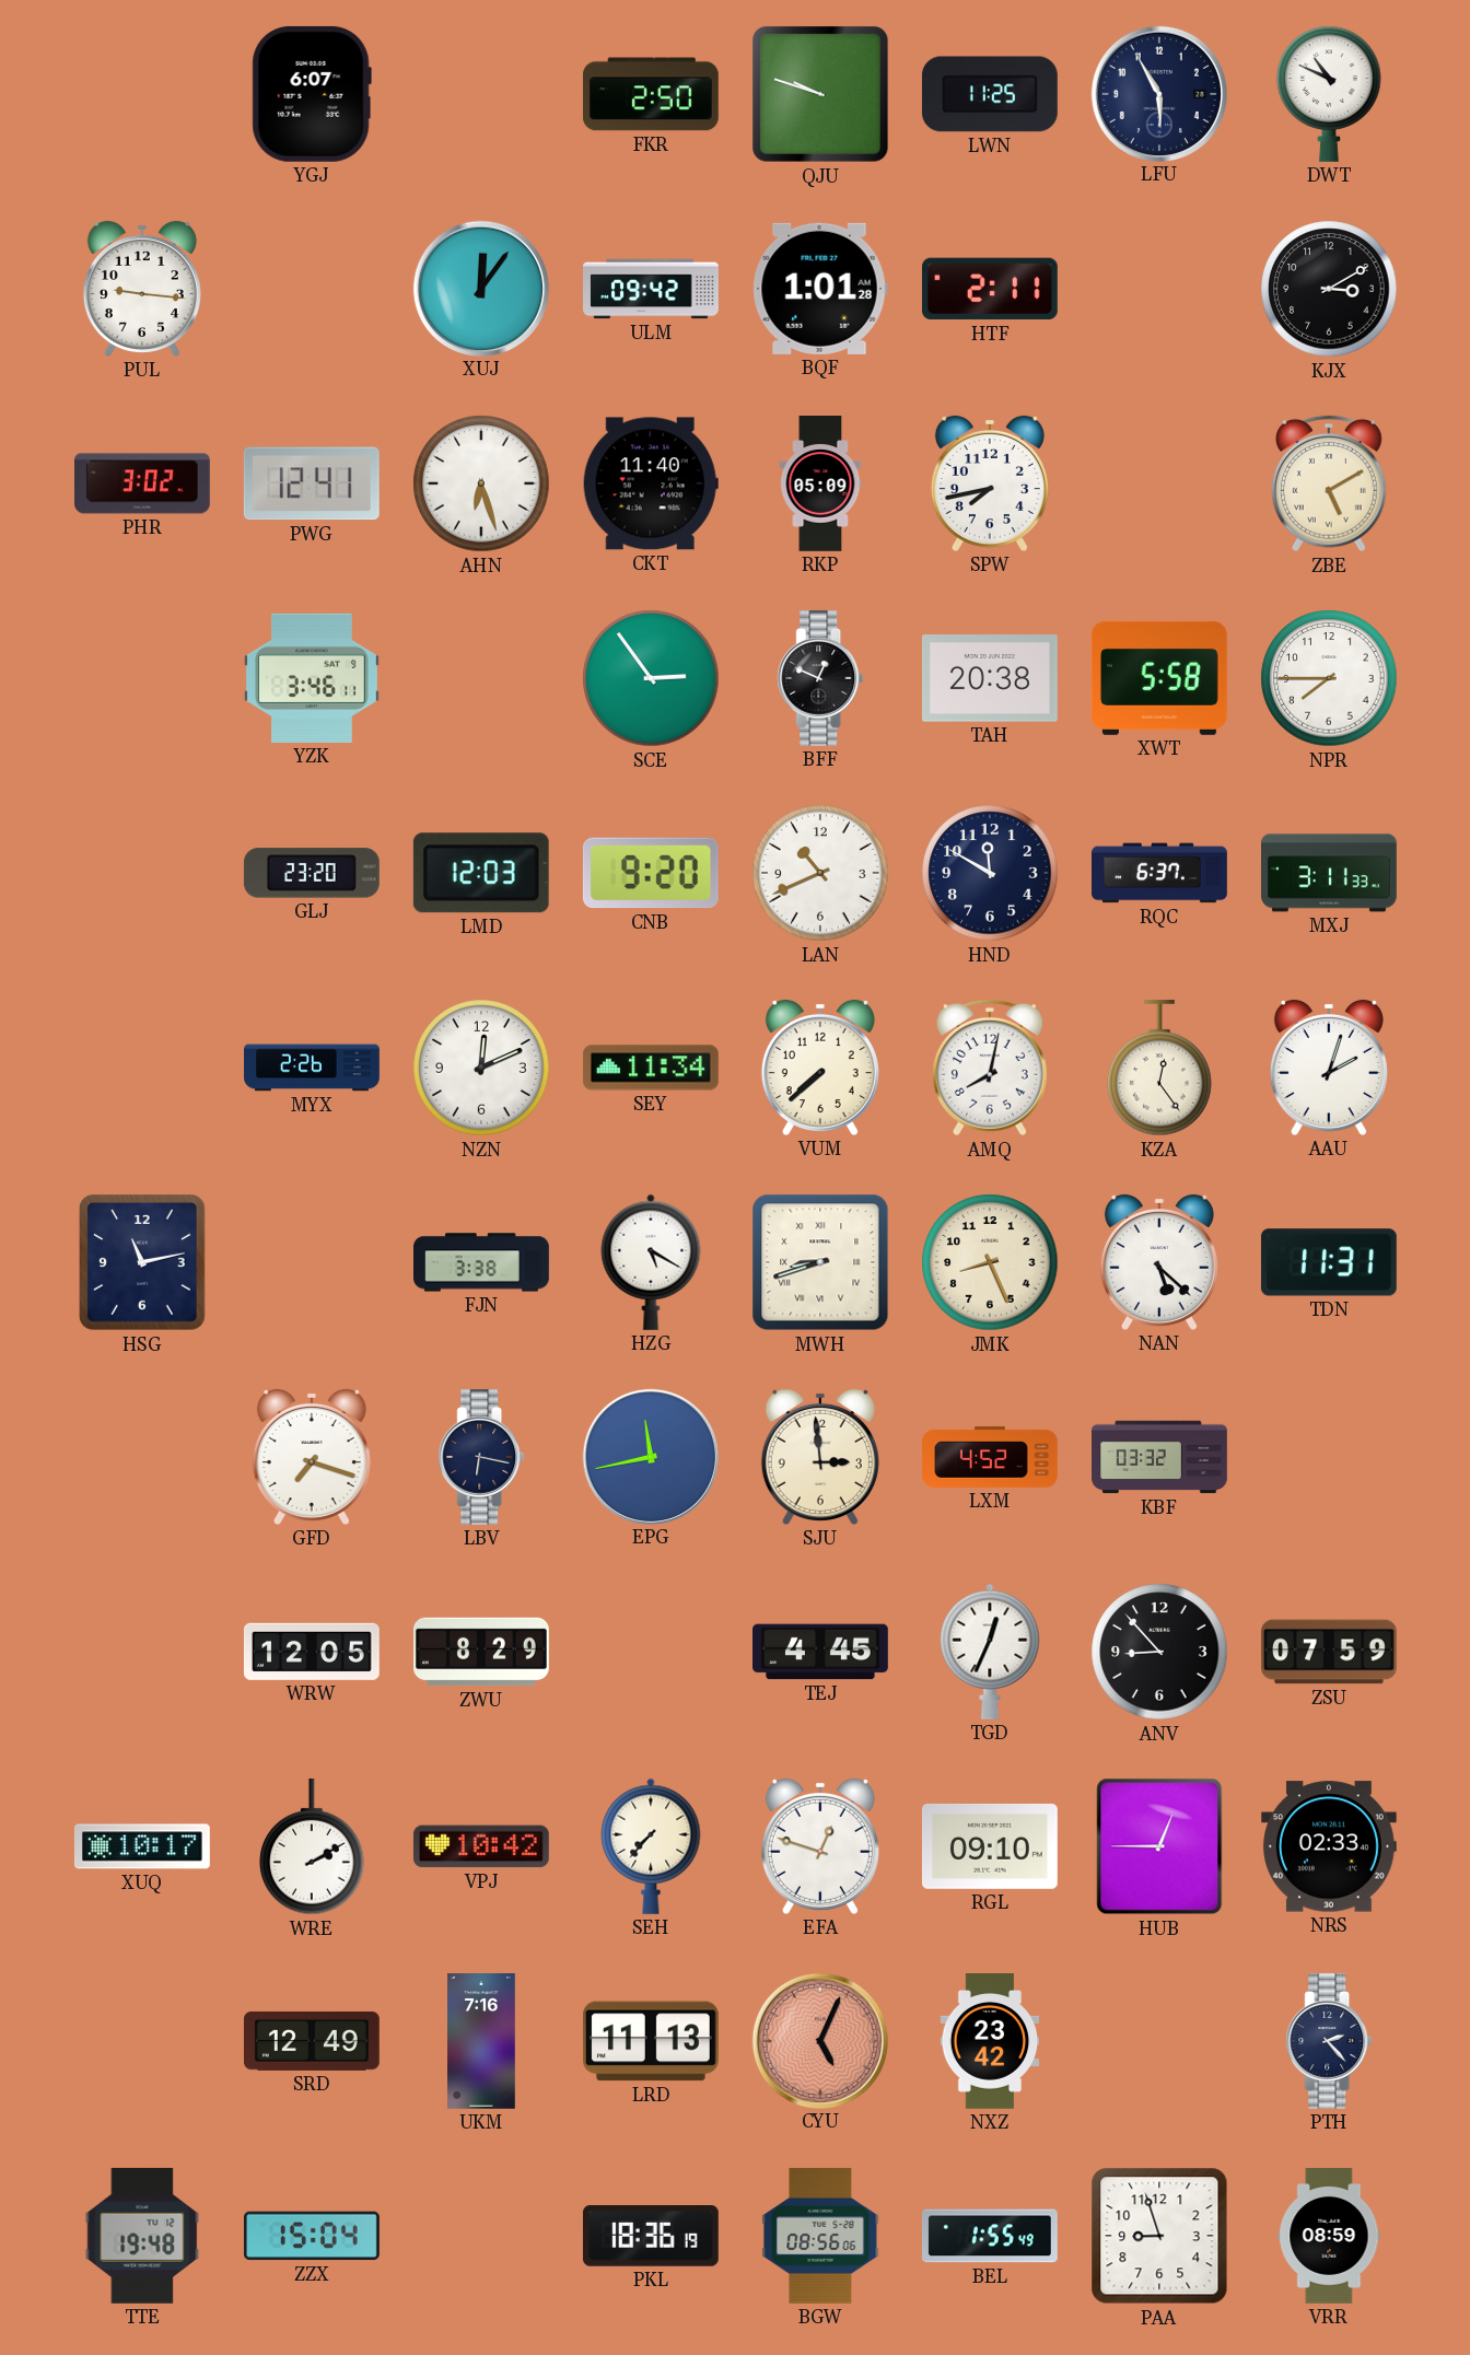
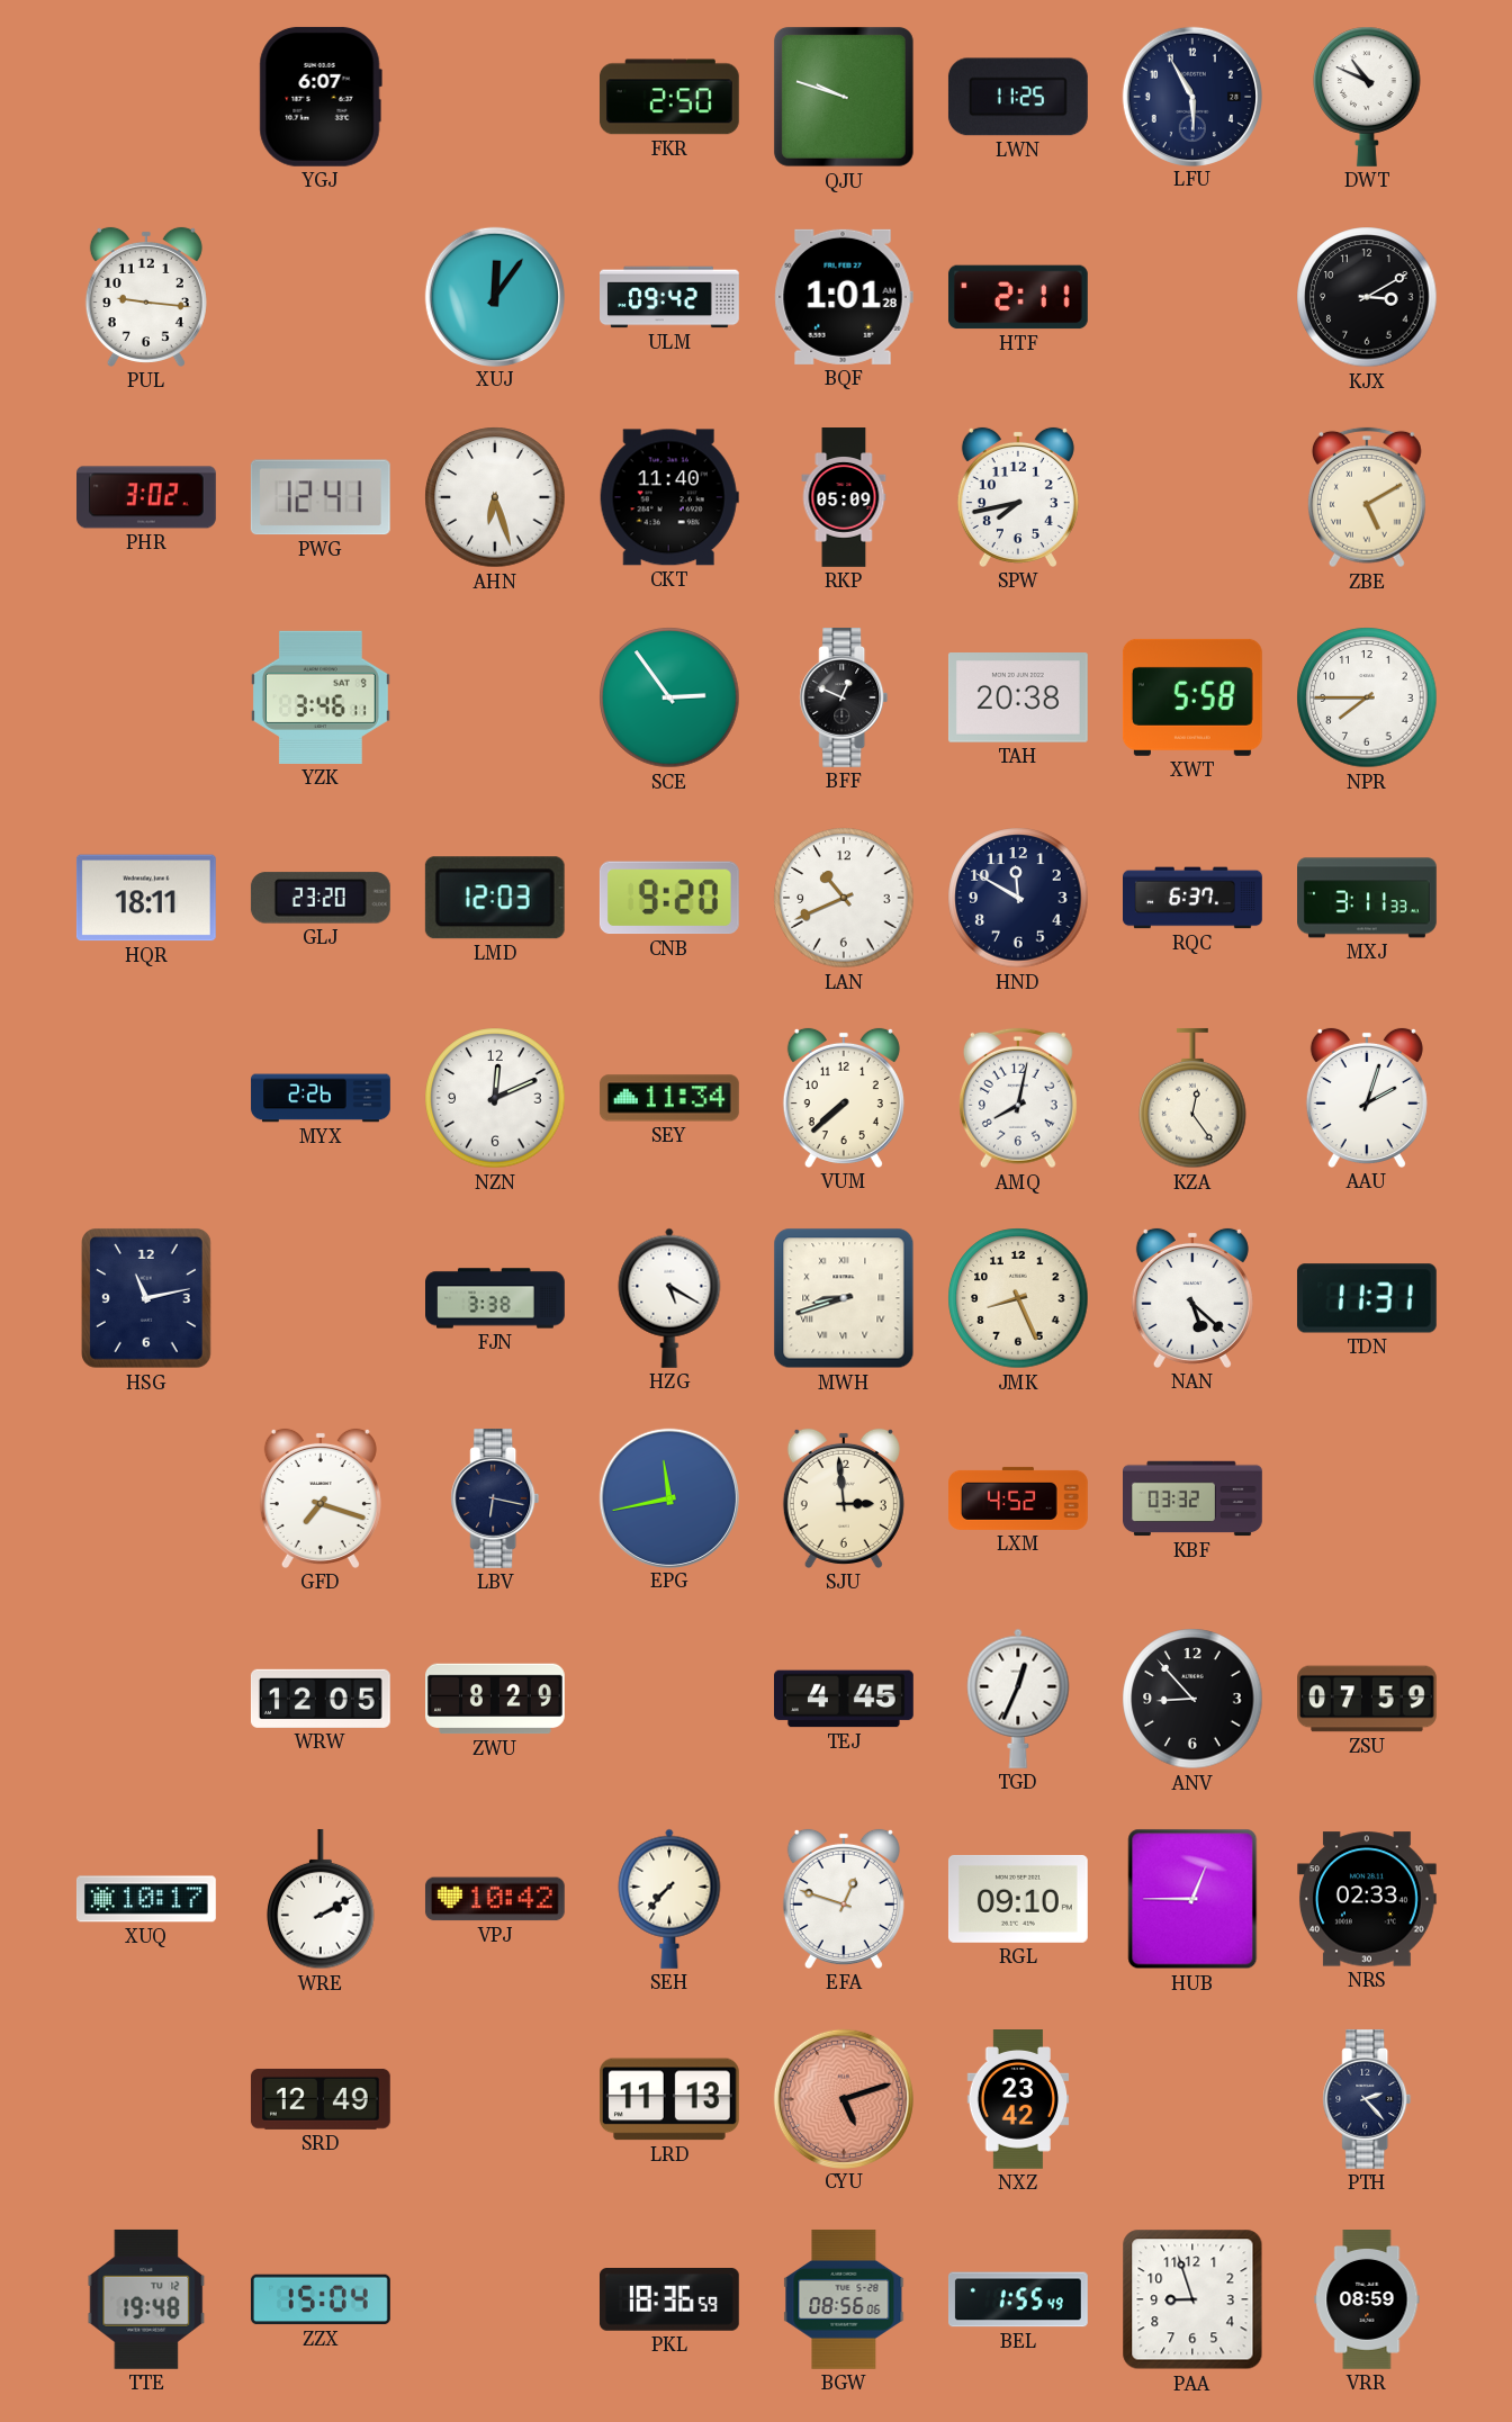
HQR: none -> 18:11
UKM: 7:16 -> none
CYU: 5:04 -> 5:12
PKL: 18:36:19 -> 18:36:59
